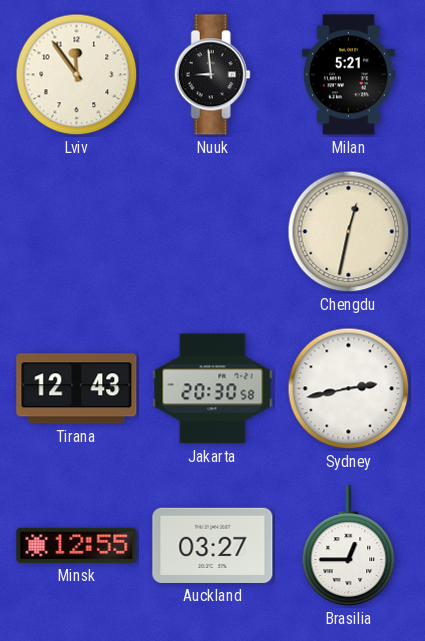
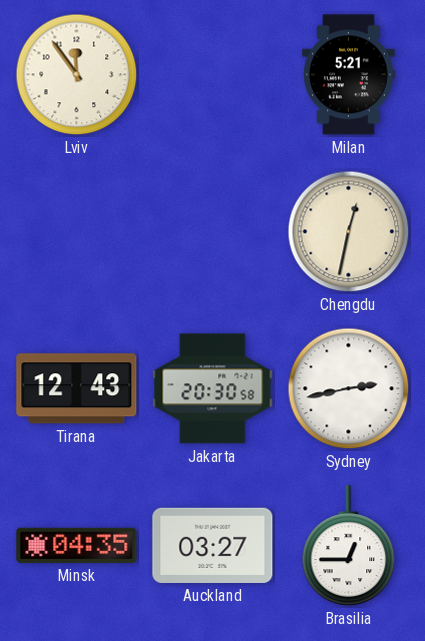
Nuuk: 8:59 -> none
Minsk: 12:55 -> 04:35
